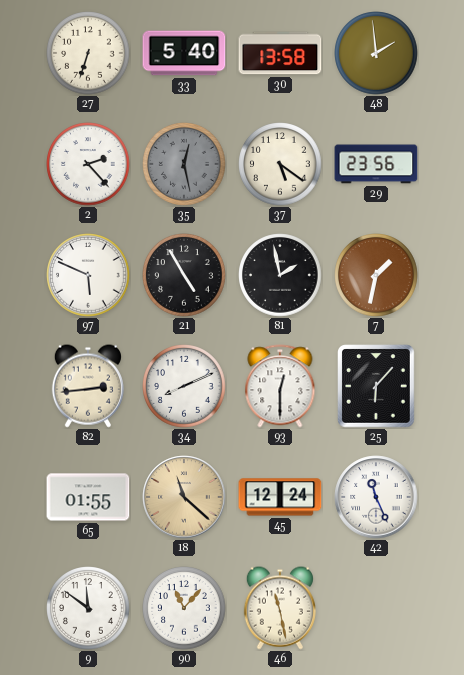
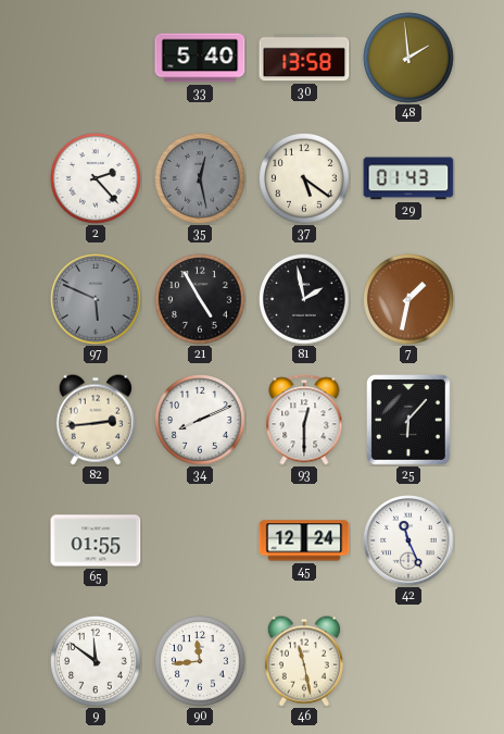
27: 6:33 -> none
29: 23:56 -> 01:43
97 dial: white -> grey
18: 11:22 -> none
90: 11:07 -> 11:44
